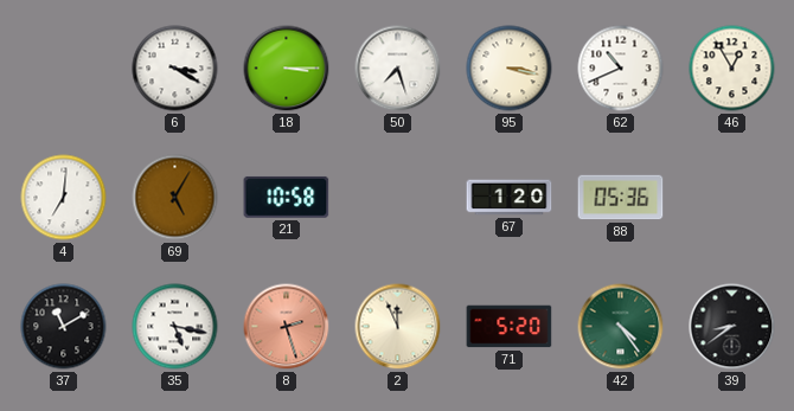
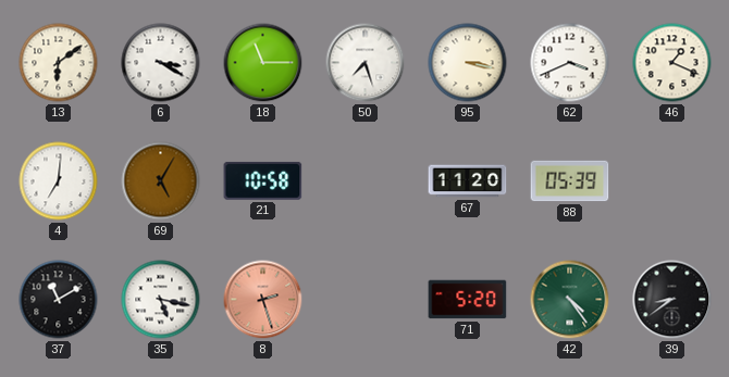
13: none -> 6:09
18: 3:15 -> 11:15
62: 10:41 -> 3:41
46: 12:55 -> 1:19
67: 1:20 -> 11:20
88: 05:36 -> 05:39
2: 11:56 -> none
